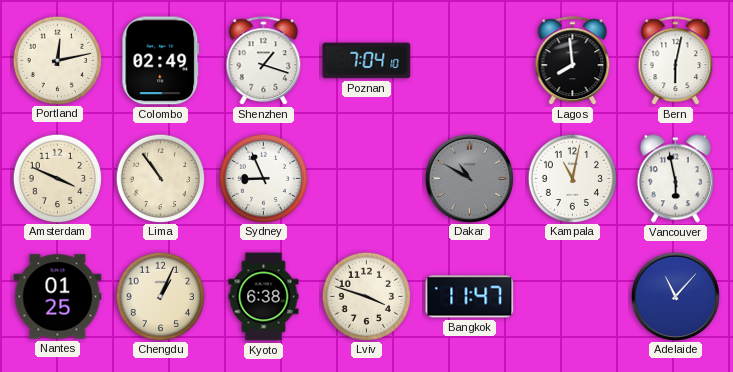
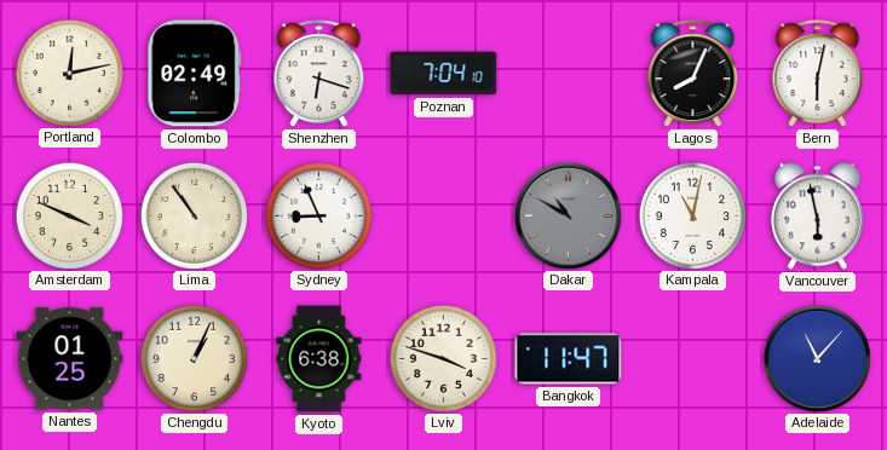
Shenzhen: 1:18 -> 6:18
Lagos: 7:59 -> 8:04
